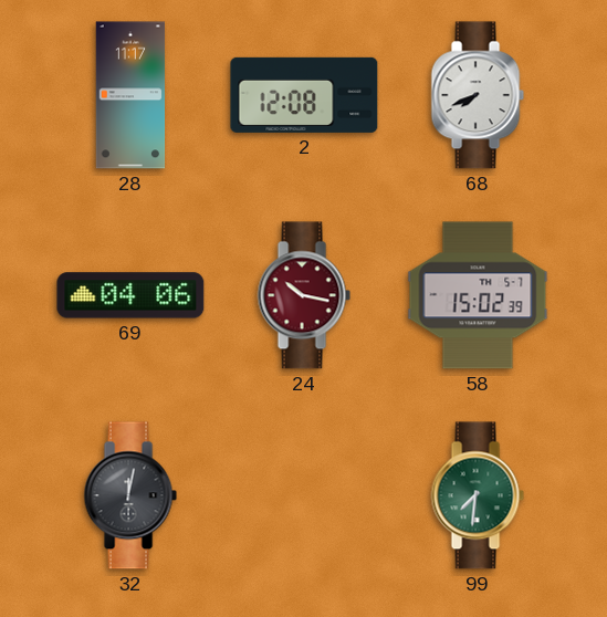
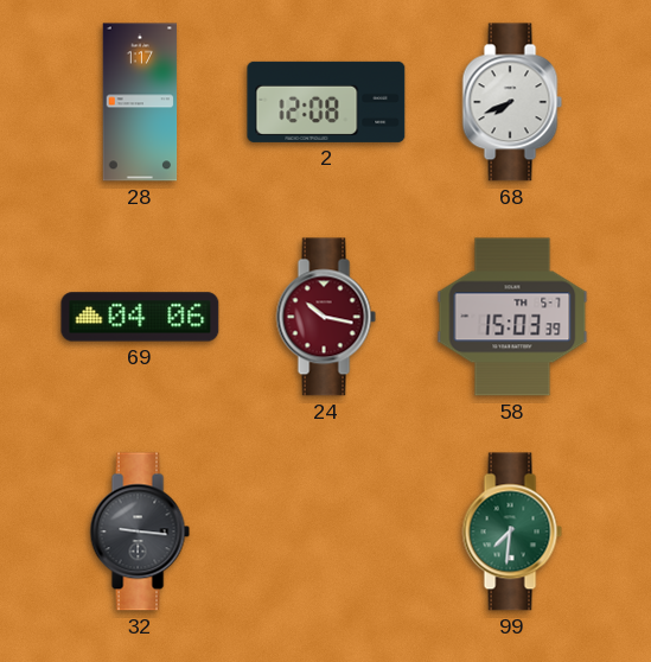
28: 11:17 -> 1:17
58: 15:02 -> 15:03
32: 12:02 -> 9:16
